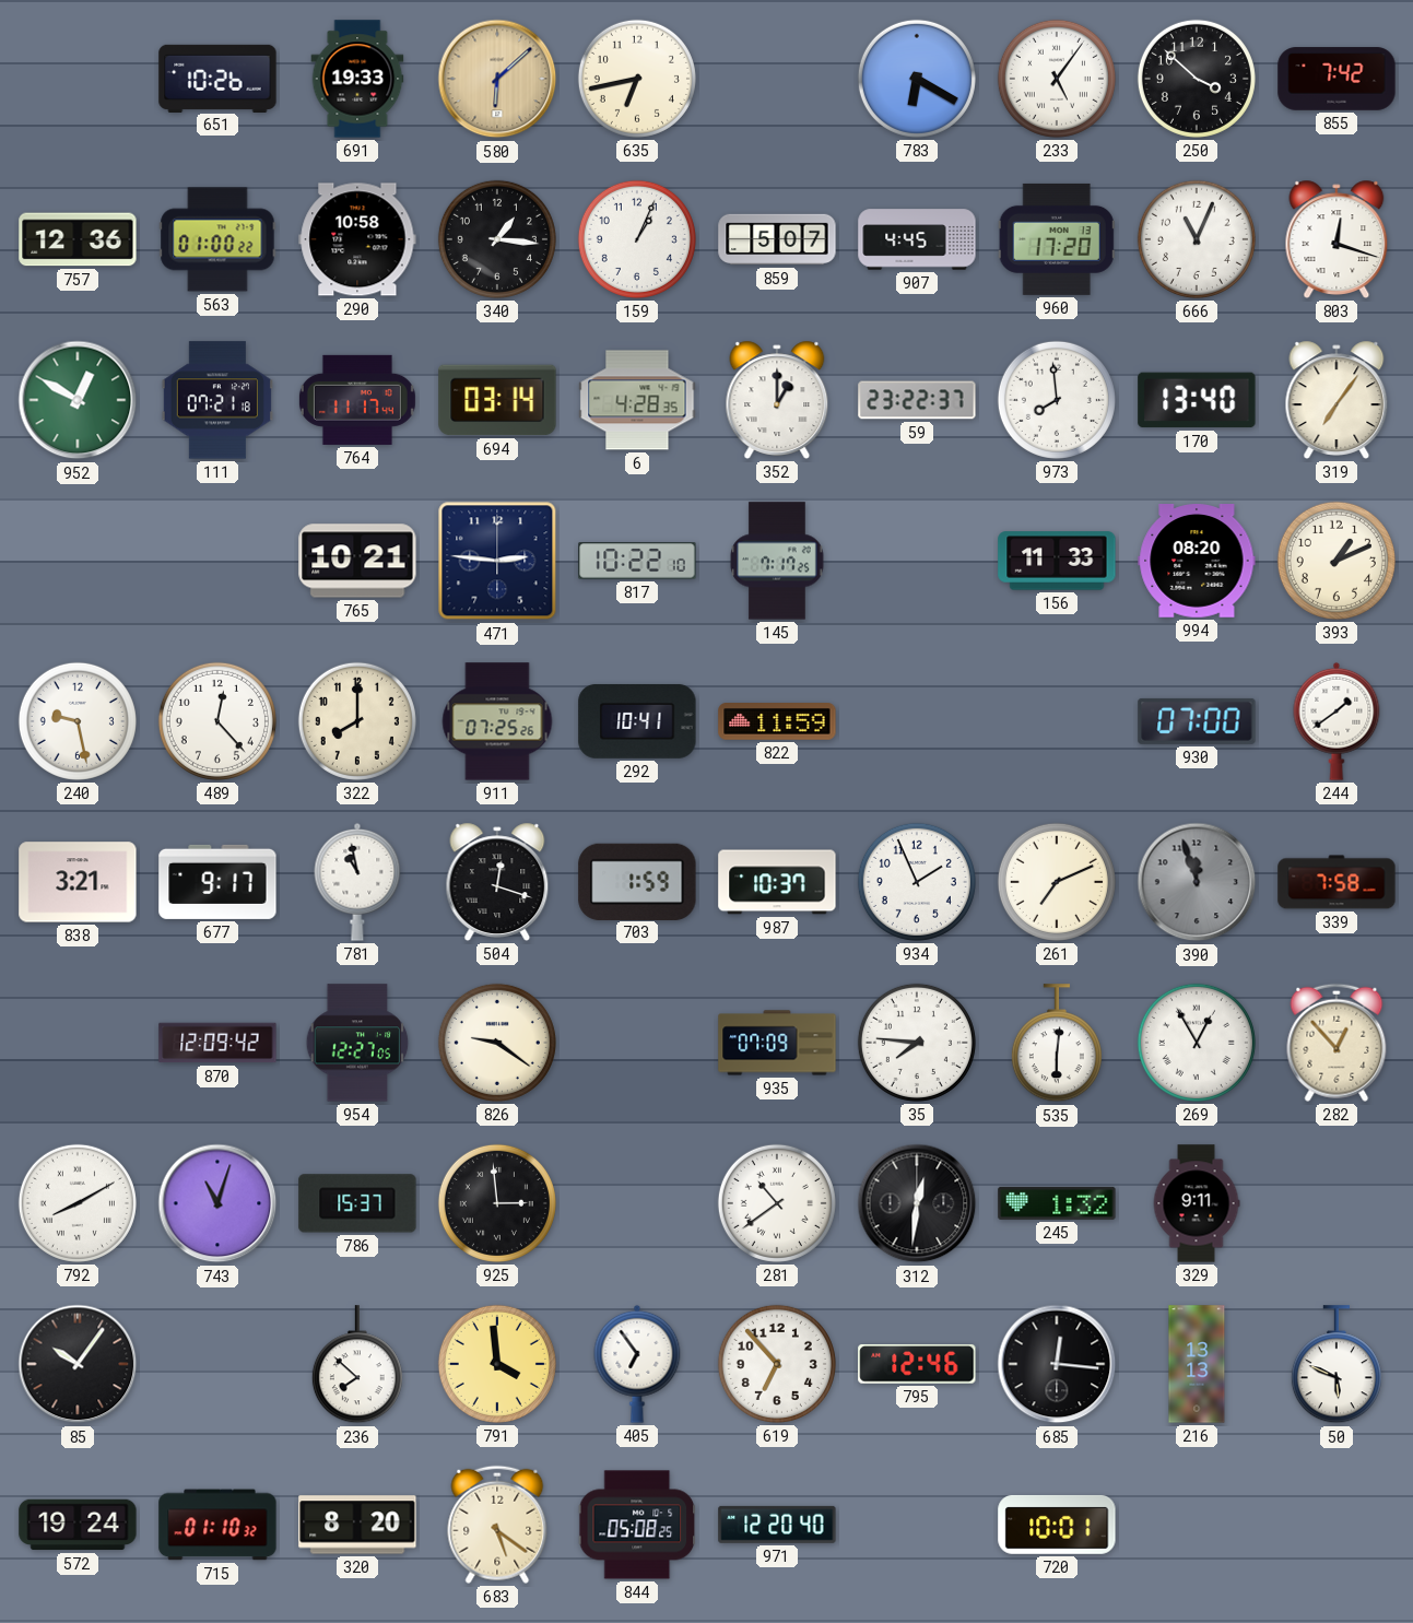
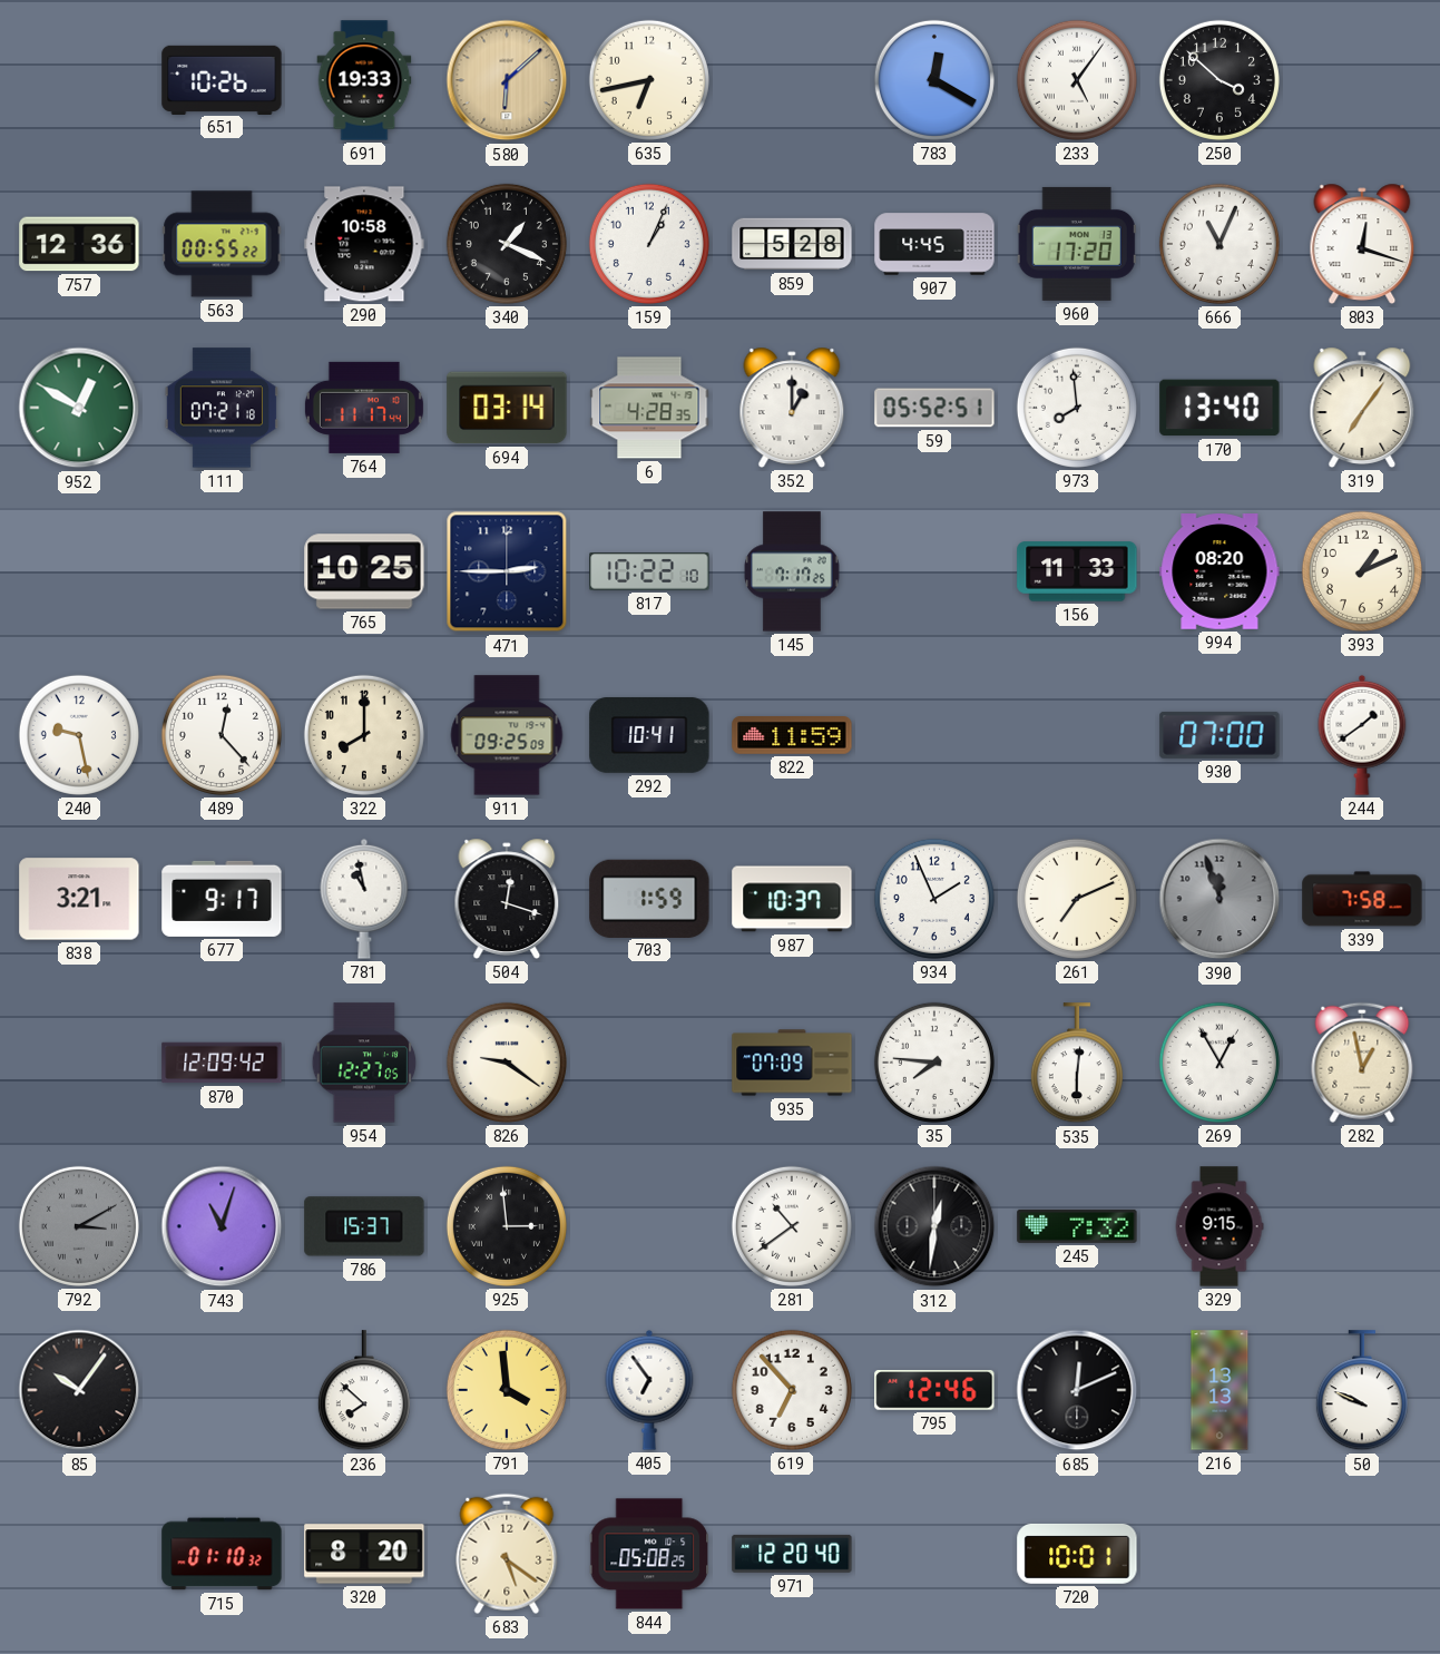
783: 6:20 -> 12:20
855: 7:42 -> none
563: 01:00 -> 00:55
340: 1:16 -> 1:19
859: 5:07 -> 5:28
59: 23:22 -> 05:52
765: 10:21 -> 10:25
471: 2:46 -> 2:45
911: 07:25 -> 09:25
282: 12:53 -> 12:58
792: 8:10 -> 3:10
792 dial: white -> grey
245: 1:32 -> 7:32
329: 9:11 -> 9:15
685: 12:16 -> 12:11
50: 5:49 -> 9:49
572: 19:24 -> none
